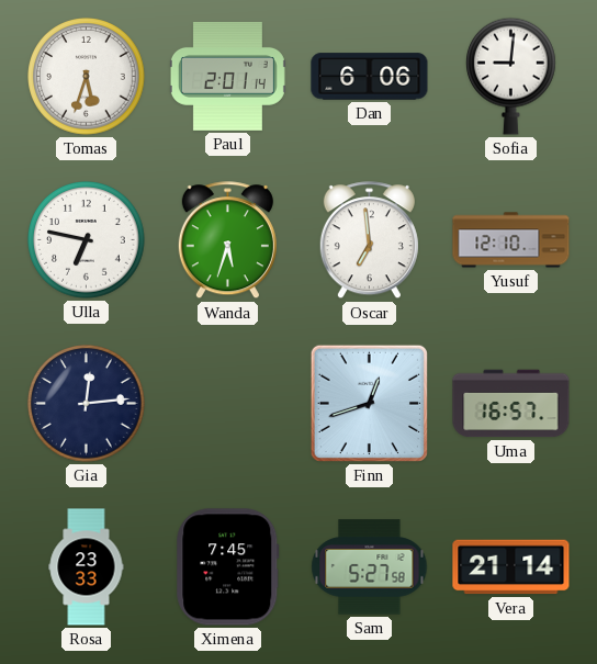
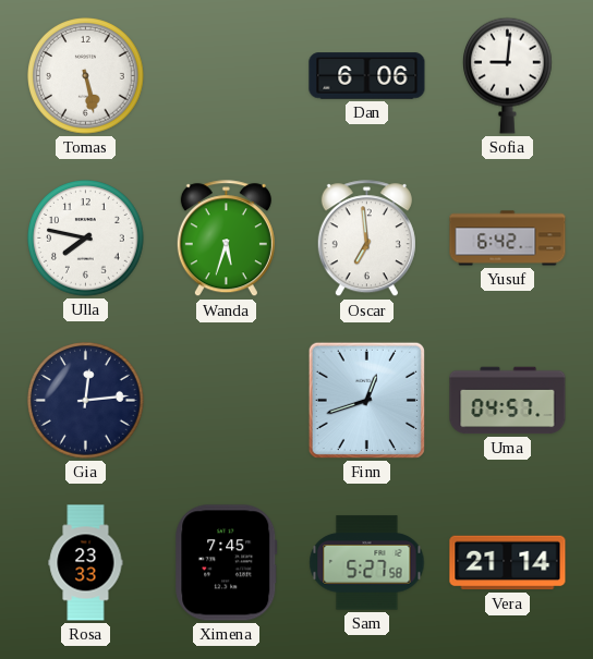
Tomas: 5:33 -> 5:28
Paul: 2:01 -> none
Ulla: 6:47 -> 7:47
Yusuf: 12:10 -> 6:42
Uma: 16:57 -> 04:57
